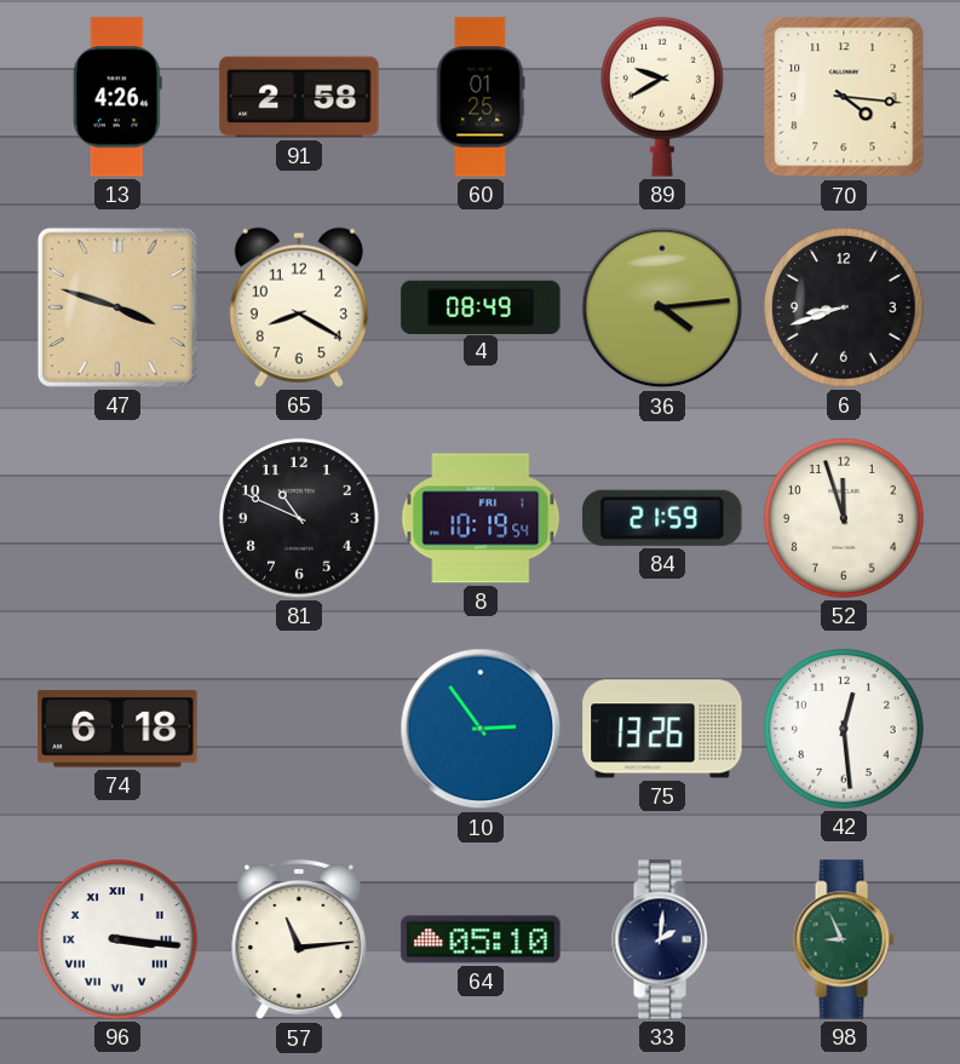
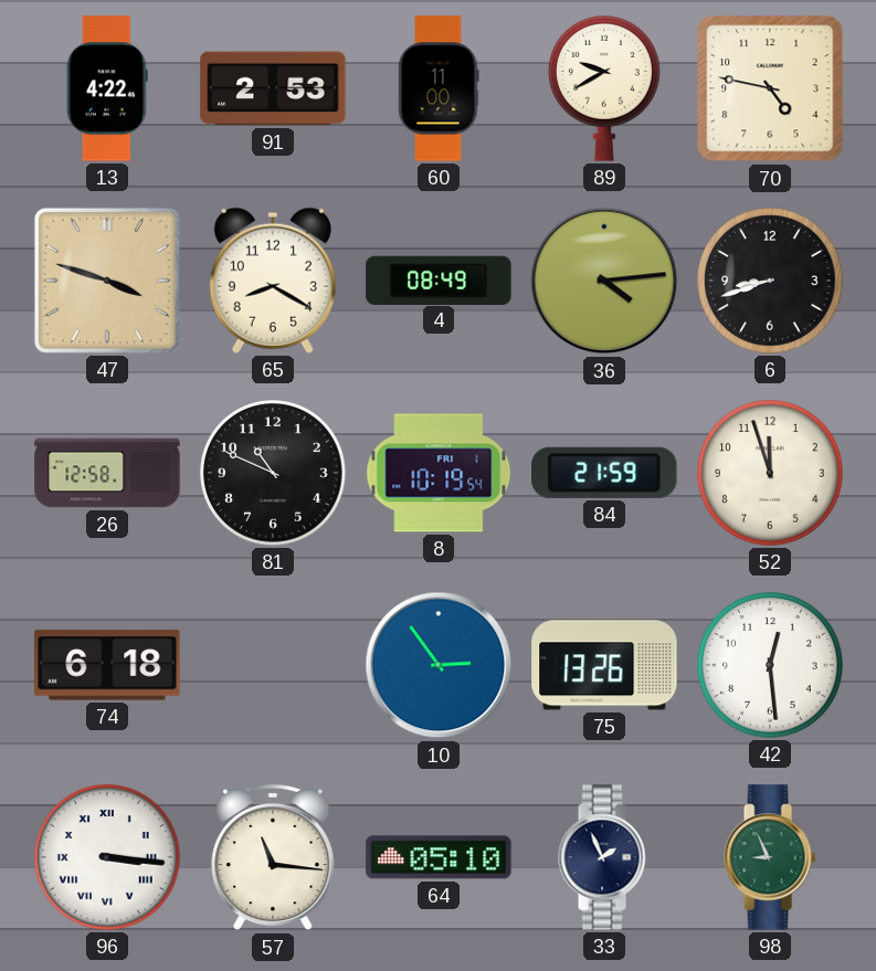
13: 4:26 -> 4:22
91: 2:58 -> 2:53
60: 01:25 -> 11:00
70: 4:16 -> 4:47
26: none -> 12:58
57: 11:14 -> 11:16
33: 2:01 -> 1:56
